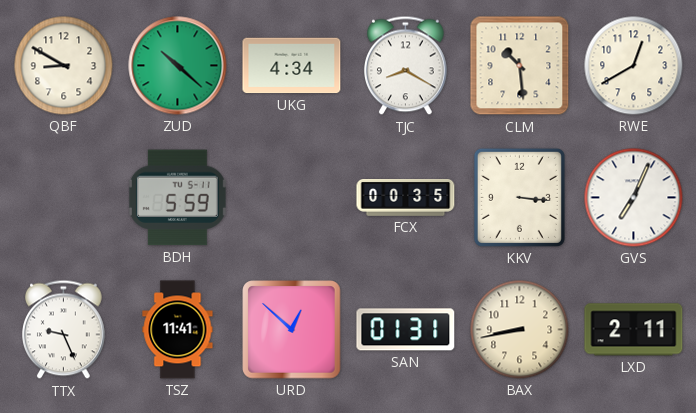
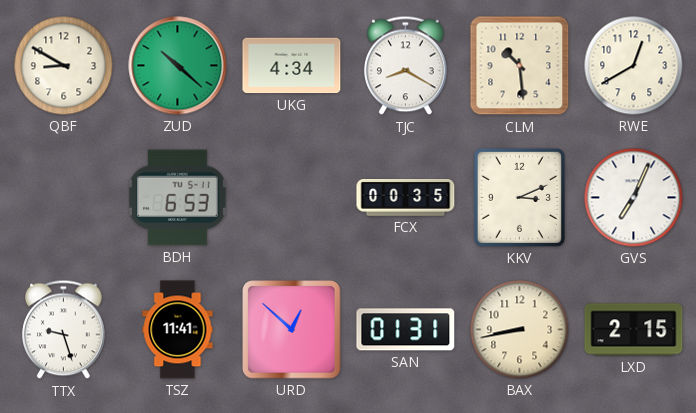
BDH: 5:59 -> 6:53
KKV: 3:16 -> 3:11
TTX: 9:26 -> 9:27
LXD: 2:11 -> 2:15
